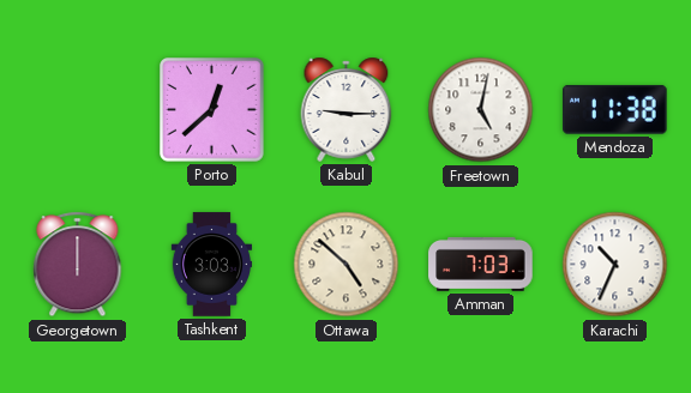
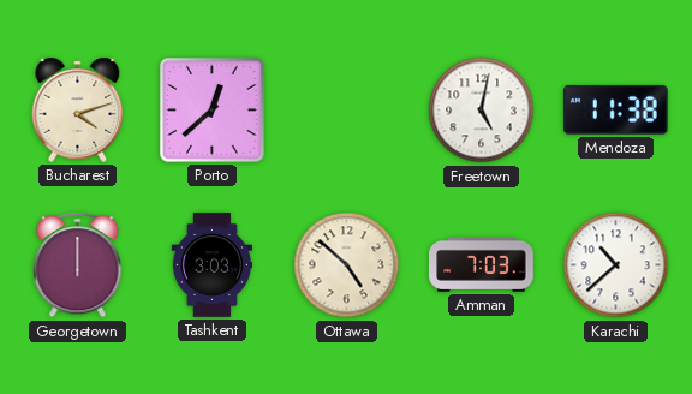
Bucharest: none -> 4:12
Kabul: 9:15 -> none
Karachi: 10:34 -> 10:38
